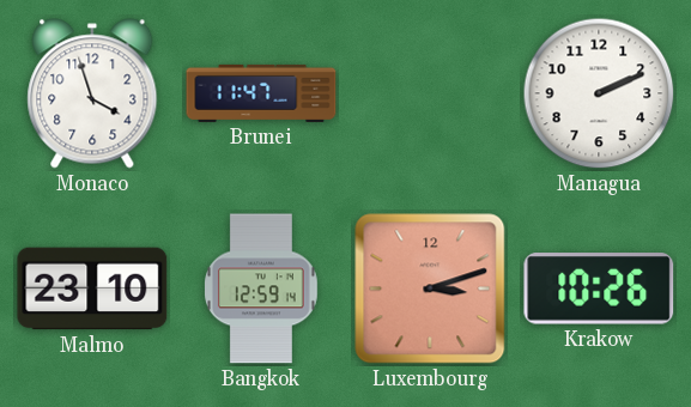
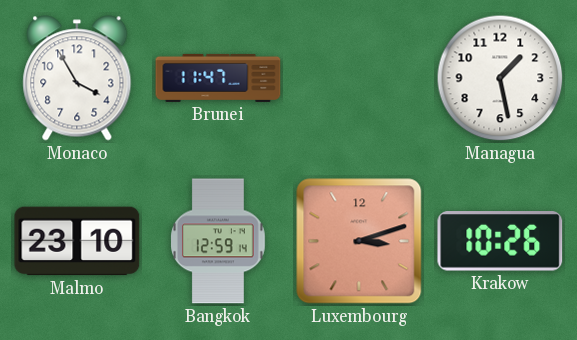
Monaco: 3:57 -> 3:55
Managua: 2:11 -> 1:28
